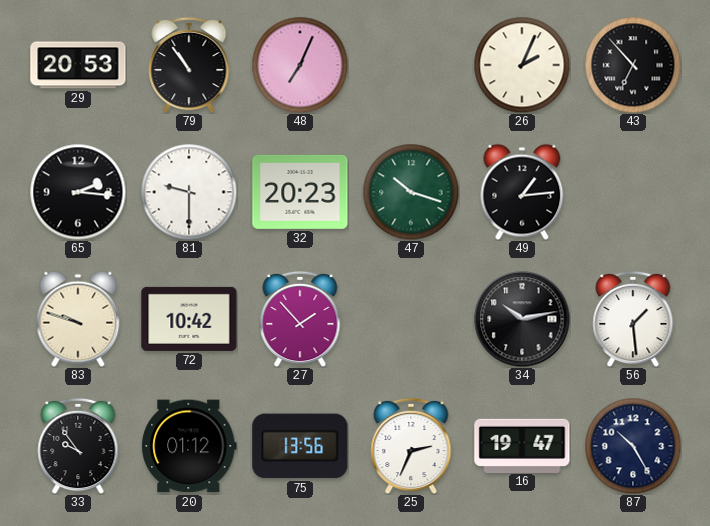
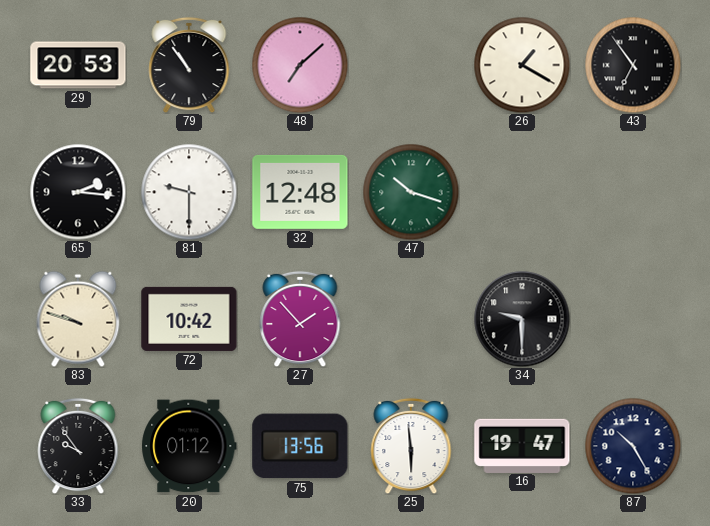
48: 7:04 -> 7:08
26: 2:04 -> 1:20
43: 6:53 -> 6:54
32: 20:23 -> 12:48
49: 1:14 -> none
34: 10:13 -> 9:30
56: 1:29 -> none
25: 2:34 -> 5:59
